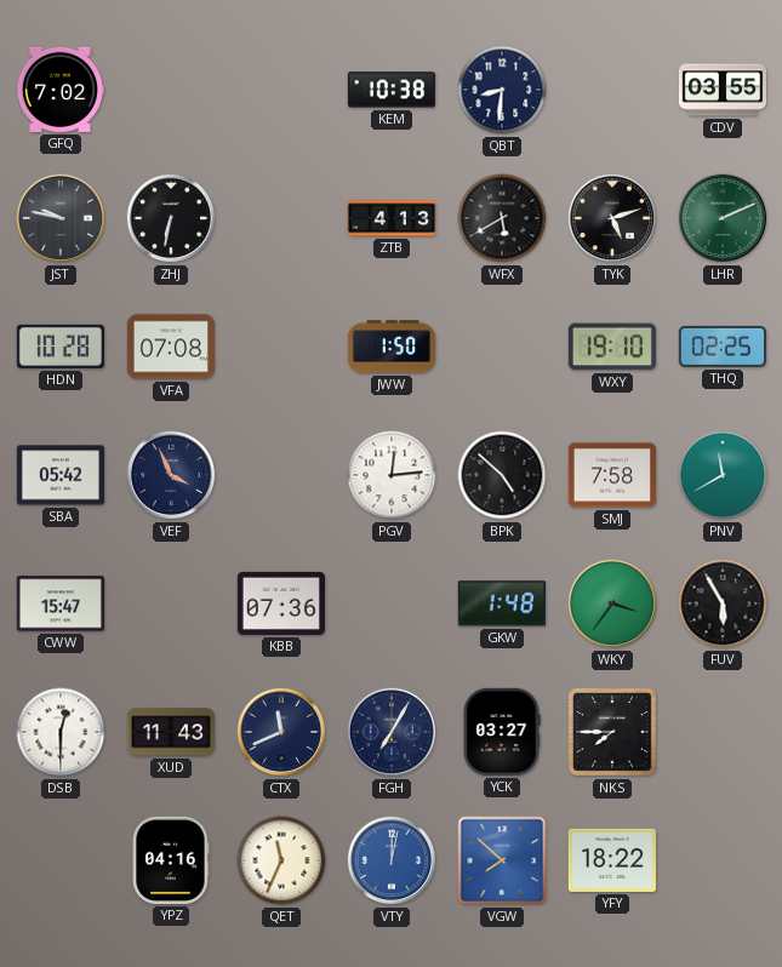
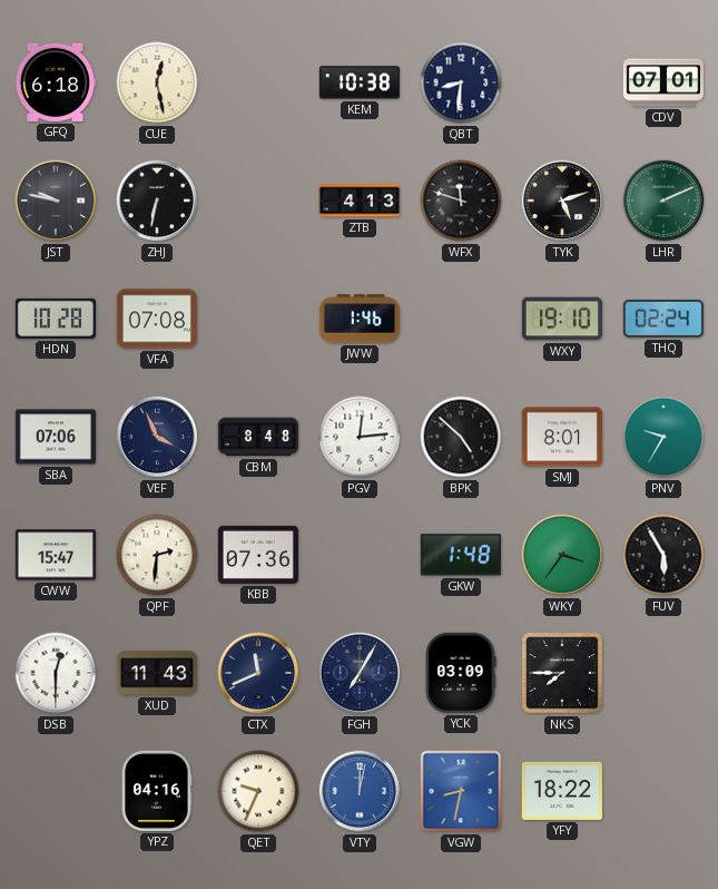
GFQ: 7:02 -> 6:18
CUE: none -> 12:28
CDV: 03:55 -> 07:01
WFX: 5:40 -> 11:48
JWW: 1:50 -> 1:46
THQ: 02:25 -> 02:24
SBA: 05:42 -> 07:06
CBM: none -> 8:48
SMJ: 7:58 -> 8:01
PNV: 11:40 -> 9:35
QPF: none -> 2:31
YCK: 03:27 -> 03:09
QET: 11:34 -> 9:34
VGW: 7:52 -> 8:32
